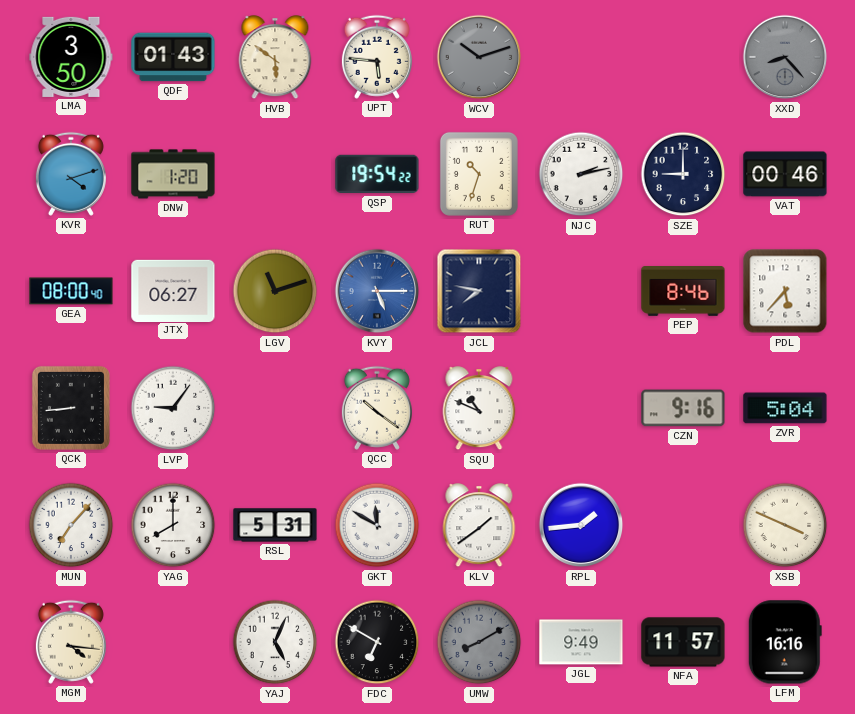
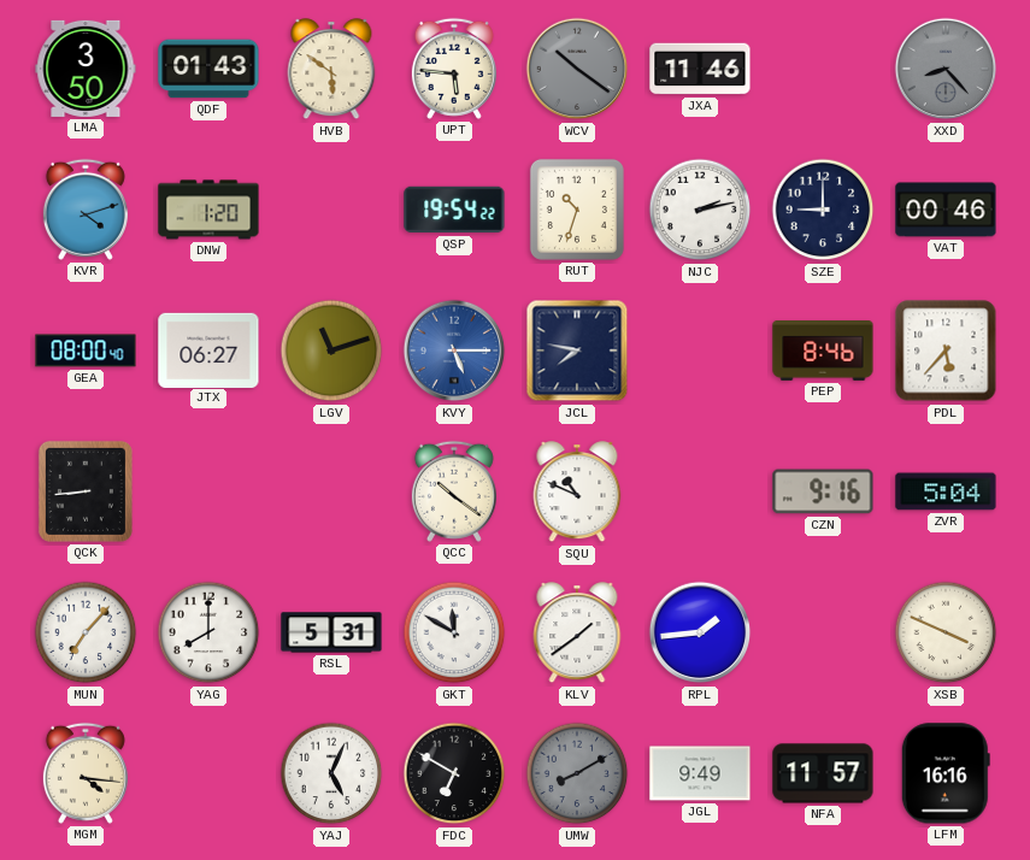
WCV: 10:12 -> 10:21
JXA: none -> 11:46
LVP: 9:06 -> none
